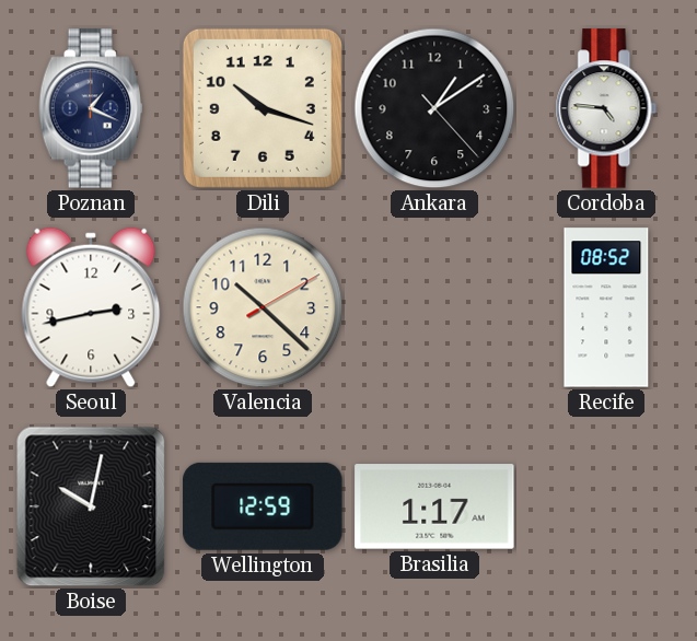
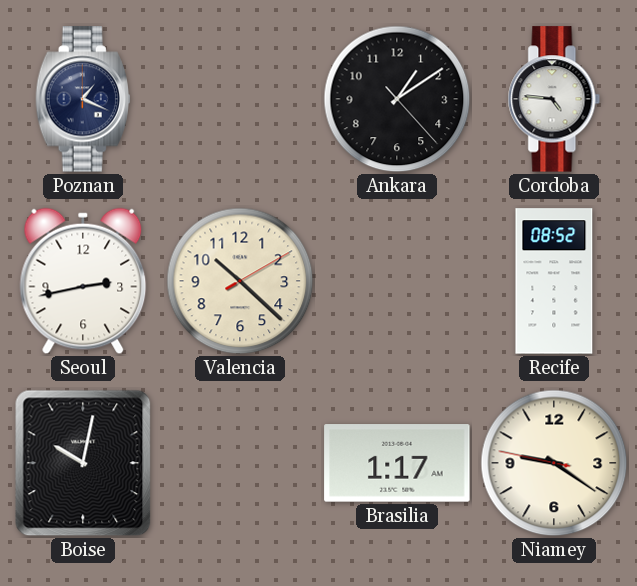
Dili: 10:18 -> none
Wellington: 12:59 -> none
Niamey: none -> 9:20
